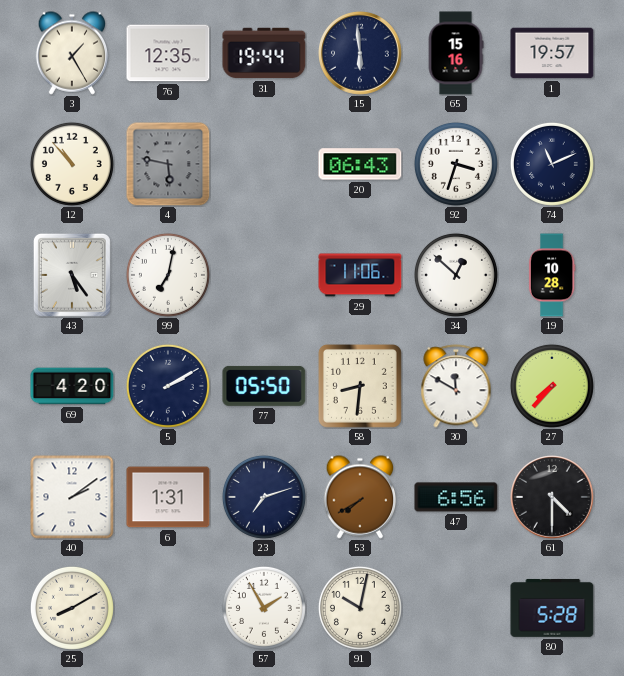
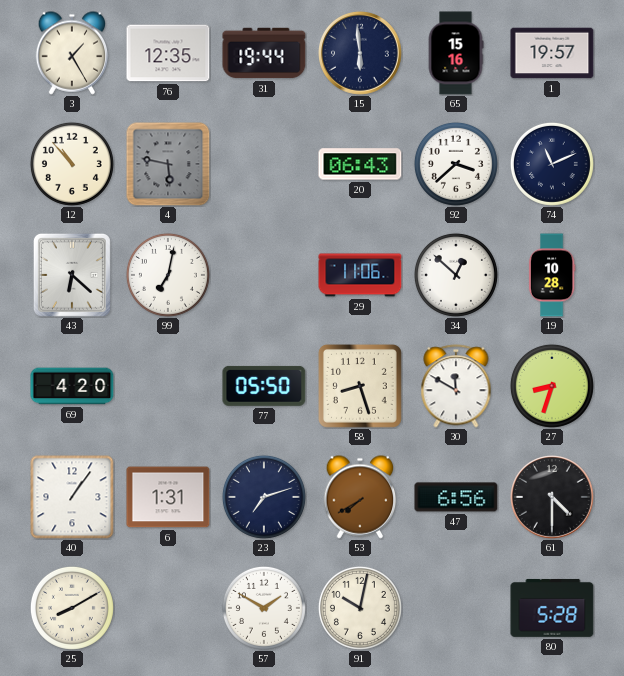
92: 3:33 -> 3:38
43: 5:24 -> 6:22
5: 2:10 -> none
58: 8:31 -> 8:27
27: 7:37 -> 8:33
40: 2:09 -> 1:06
57: 1:55 -> 1:50
